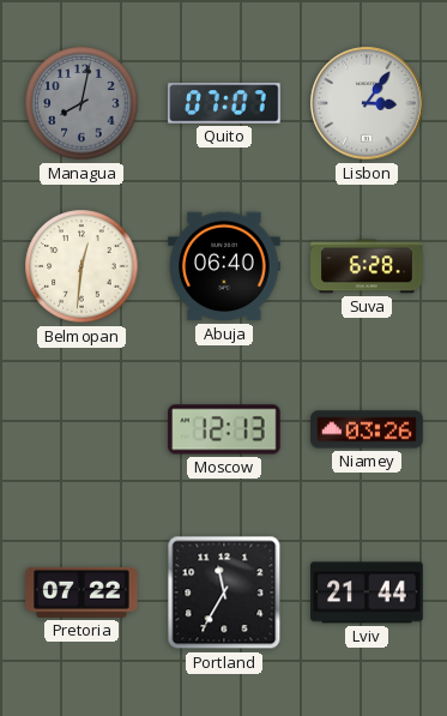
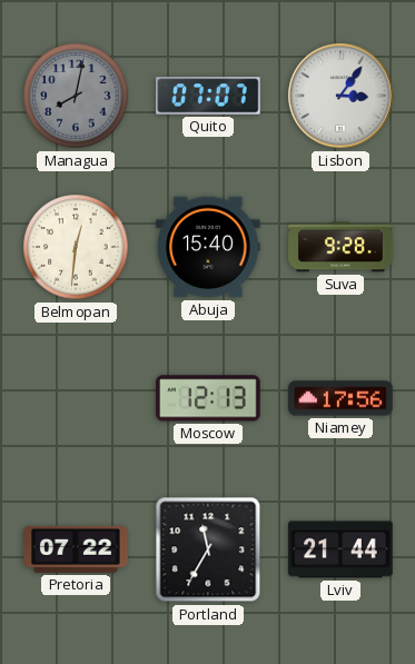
Abuja: 06:40 -> 15:40
Suva: 6:28 -> 9:28
Niamey: 03:26 -> 17:56
